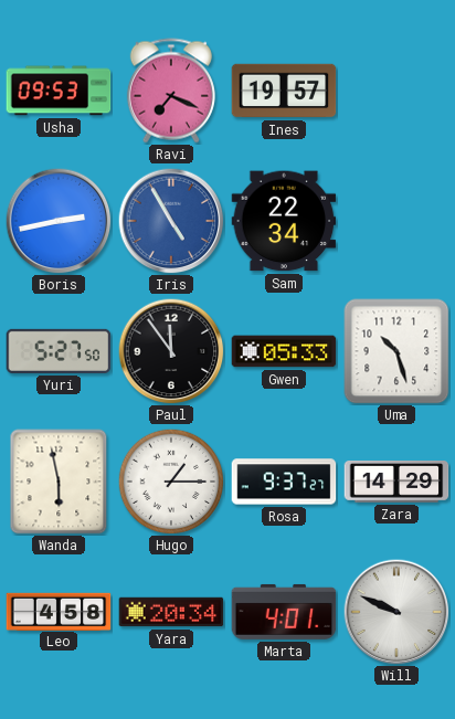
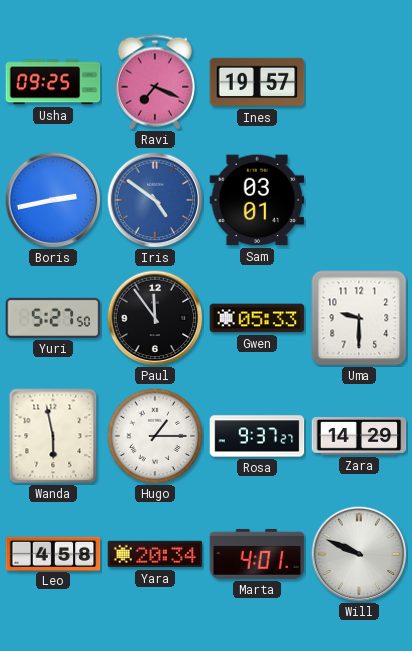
Usha: 09:53 -> 09:25
Iris: 4:55 -> 4:51
Sam: 22:34 -> 03:01
Uma: 10:27 -> 9:30
